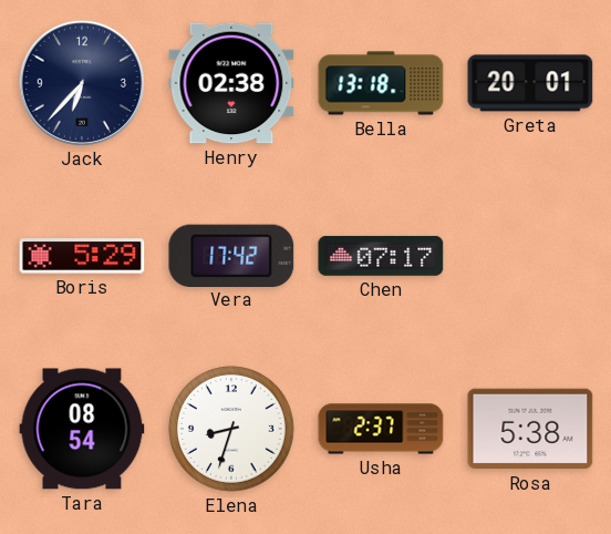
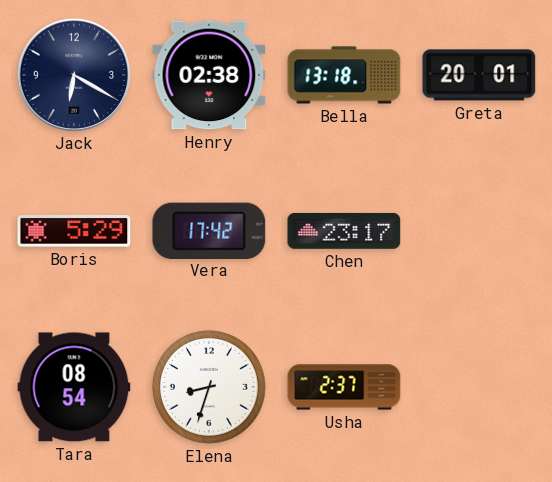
Jack: 6:37 -> 6:20
Chen: 07:17 -> 23:17
Rosa: 5:38 -> none
